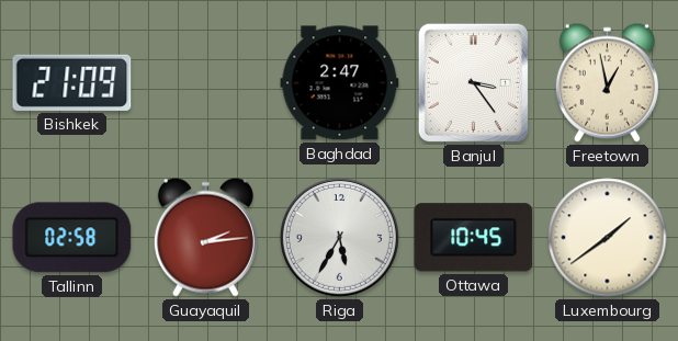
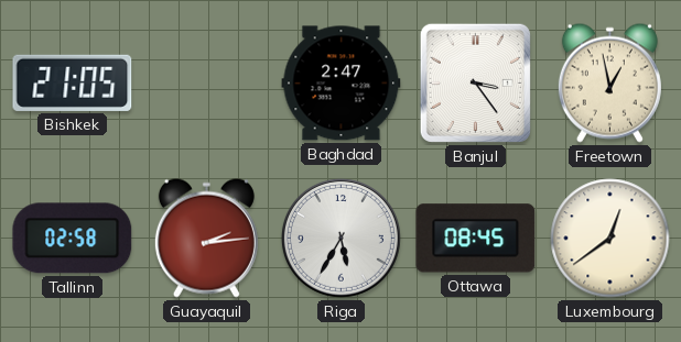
Bishkek: 21:09 -> 21:05
Ottawa: 10:45 -> 08:45
Luxembourg: 1:39 -> 12:39
